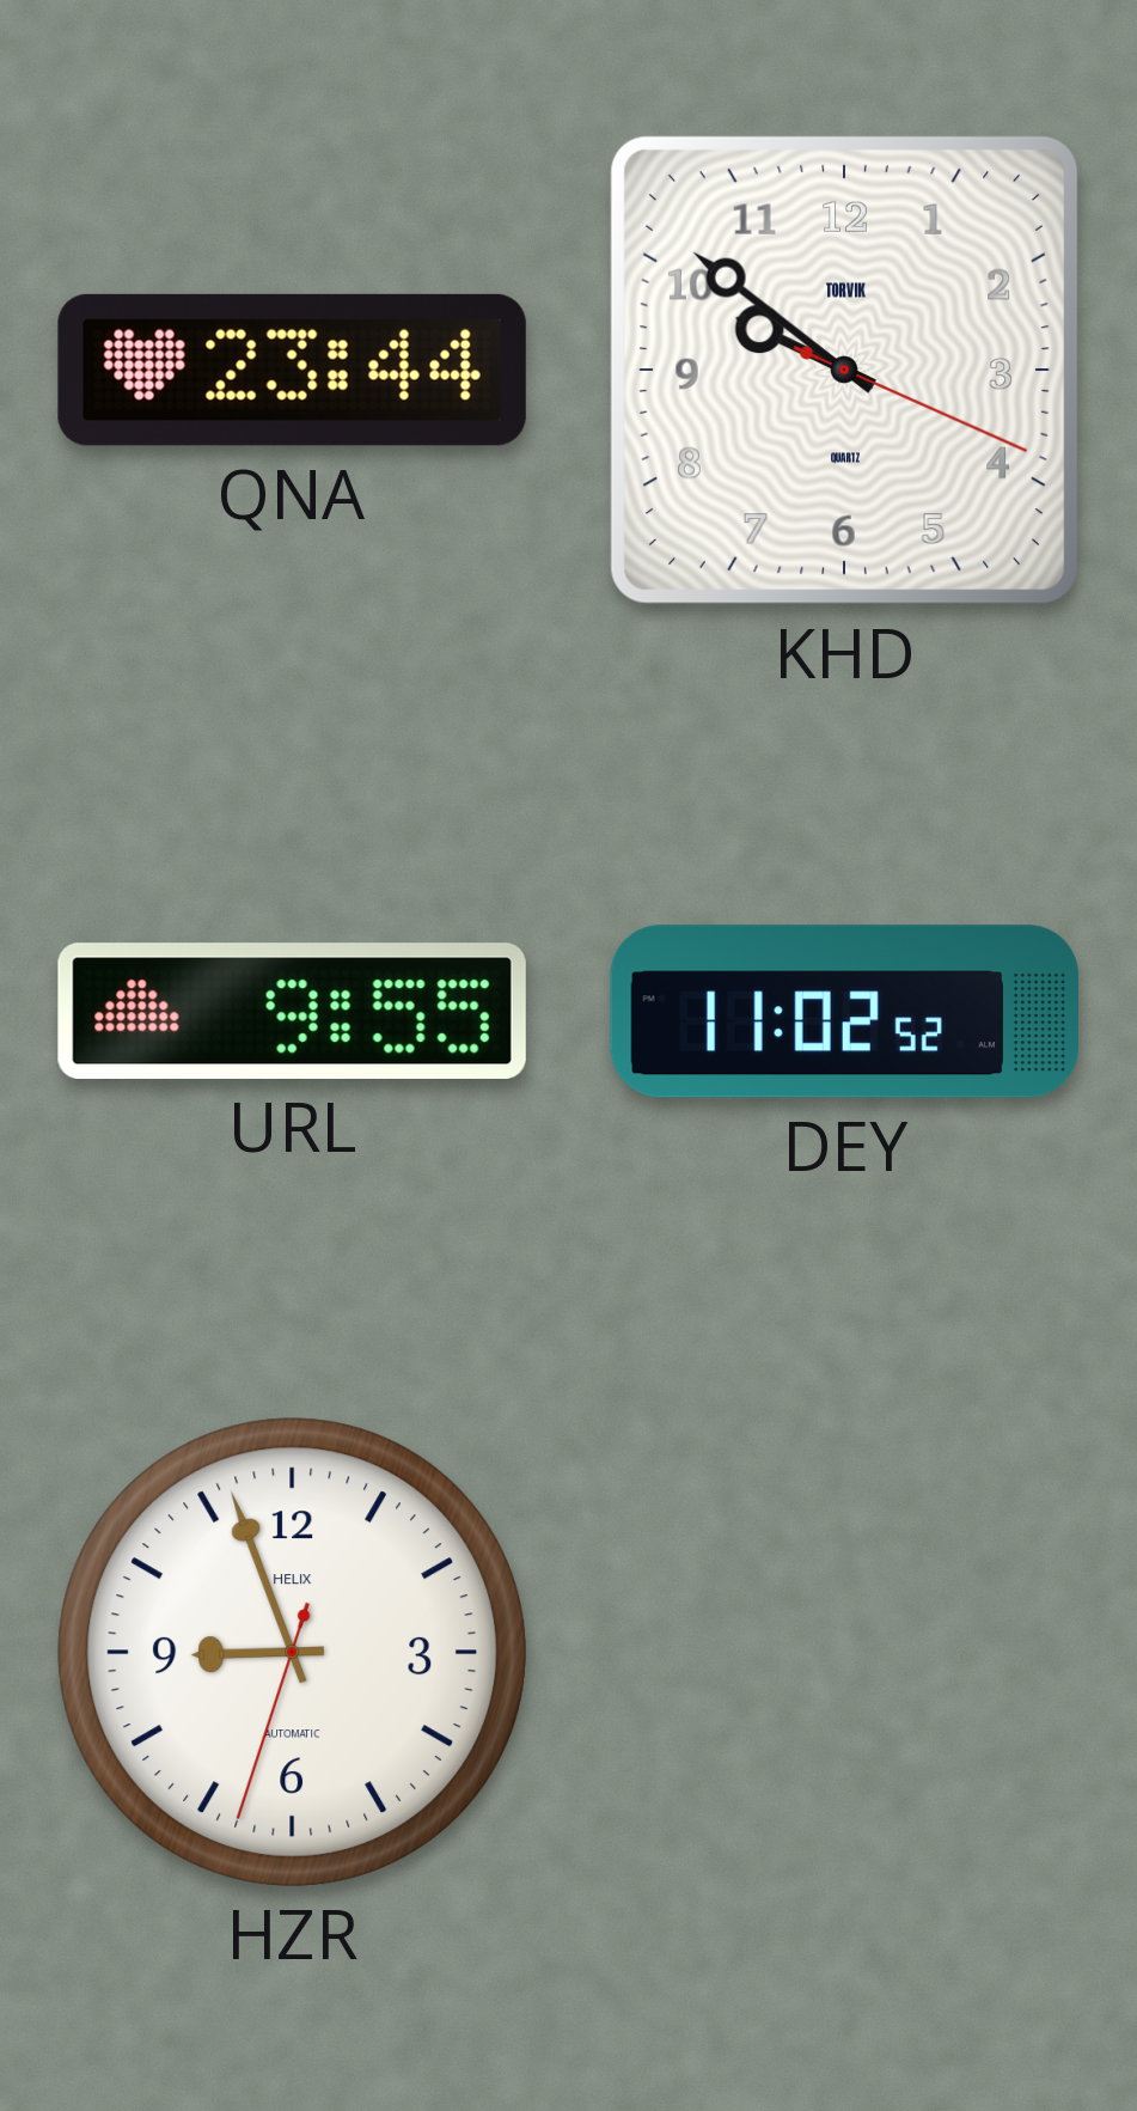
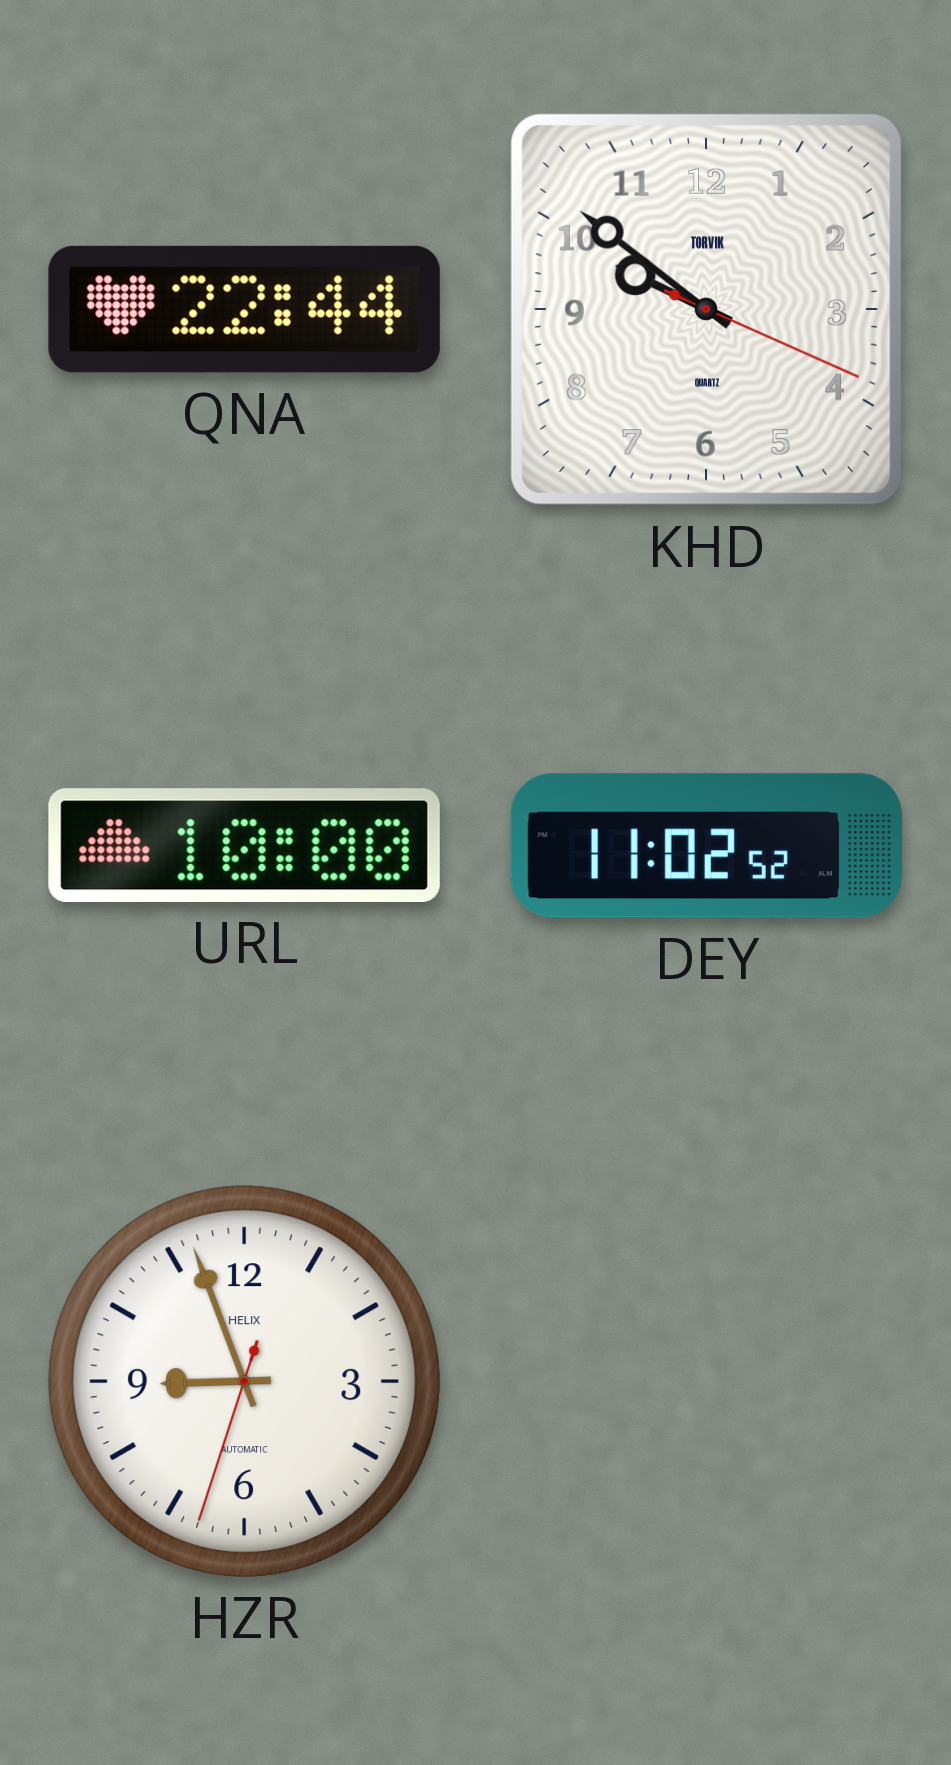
QNA: 23:44 -> 22:44
URL: 9:55 -> 10:00
